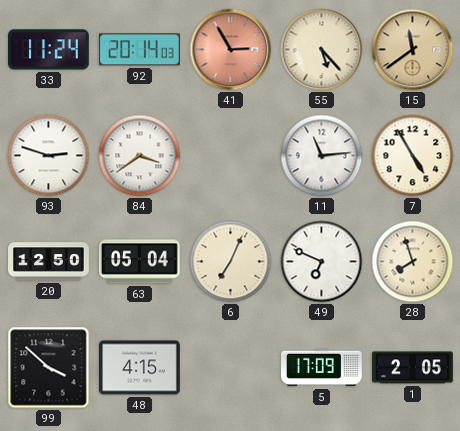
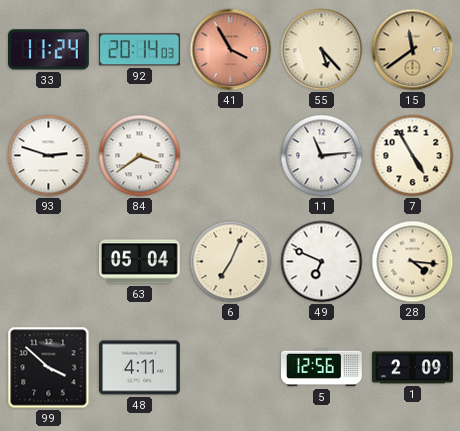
41: 2:55 -> 3:55
20: 12:50 -> none
28: 7:57 -> 4:16
48: 4:15 -> 4:11
5: 17:09 -> 12:56
1: 2:05 -> 2:09
